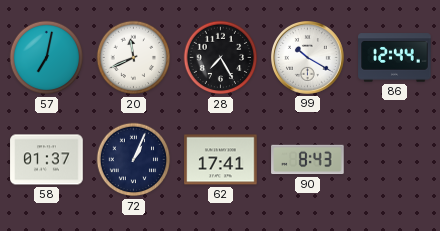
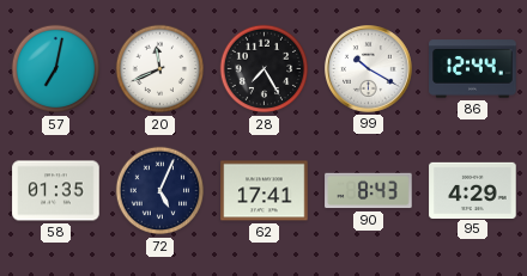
58: 01:37 -> 01:35
72: 1:04 -> 5:04
95: none -> 4:29
